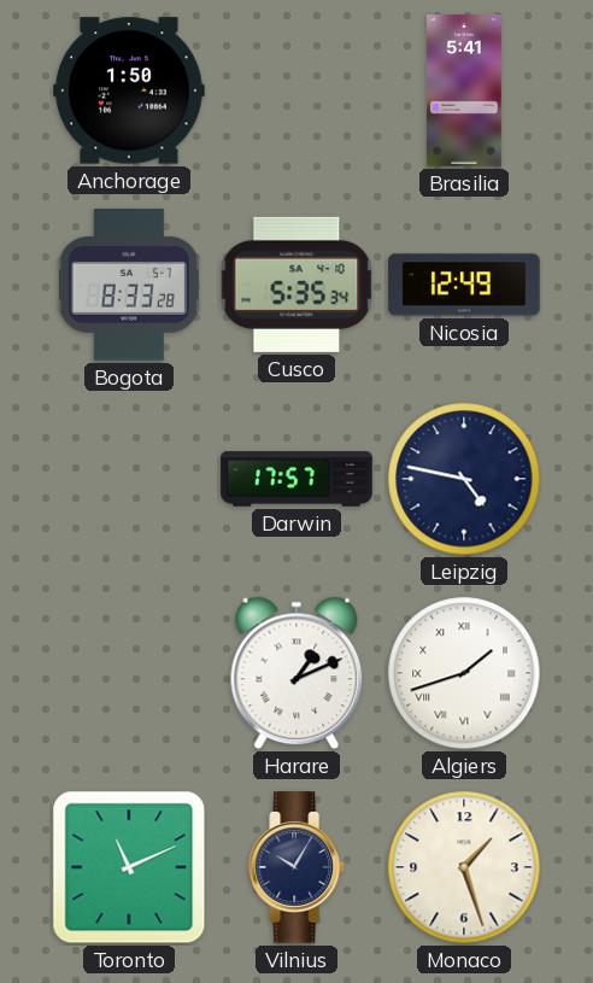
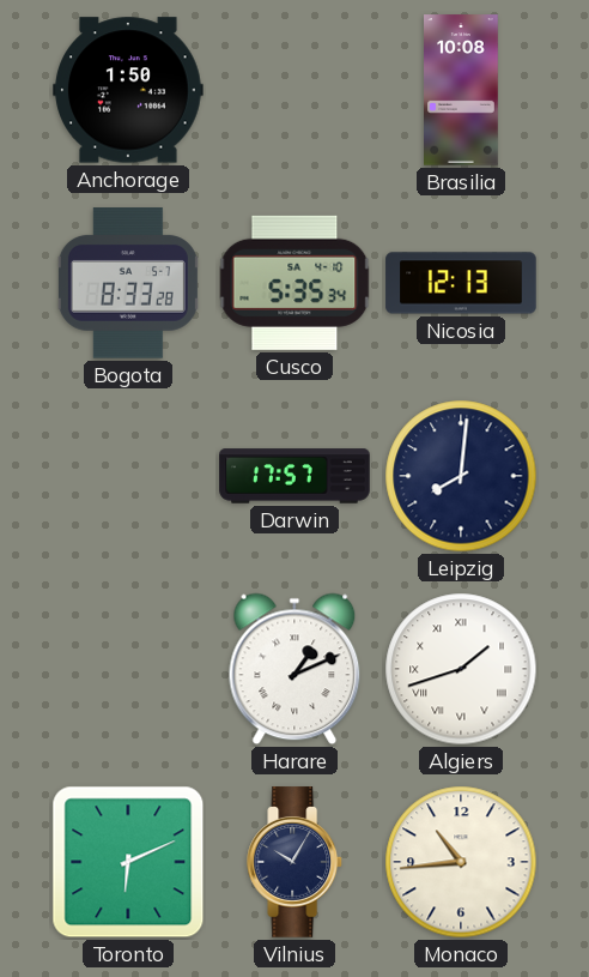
Brasilia: 5:41 -> 10:08
Nicosia: 12:49 -> 12:13
Leipzig: 4:47 -> 8:01
Toronto: 11:11 -> 6:11
Monaco: 1:27 -> 10:44
